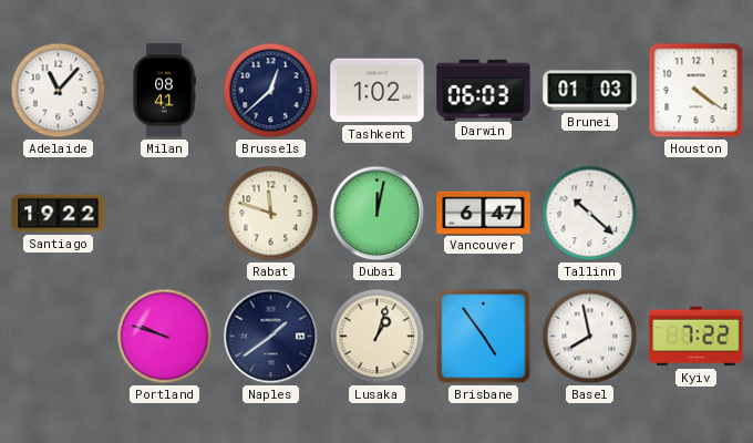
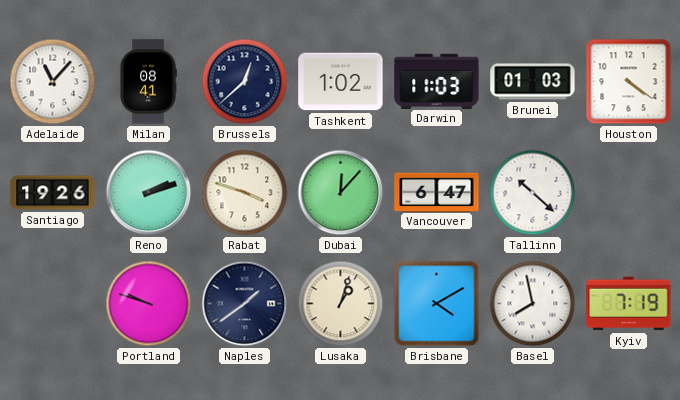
Darwin: 06:03 -> 11:03
Santiago: 19:22 -> 19:26
Reno: none -> 2:12
Rabat: 11:48 -> 3:48
Dubai: 12:02 -> 12:07
Brisbane: 4:54 -> 4:10
Kyiv: 7:22 -> 7:19
